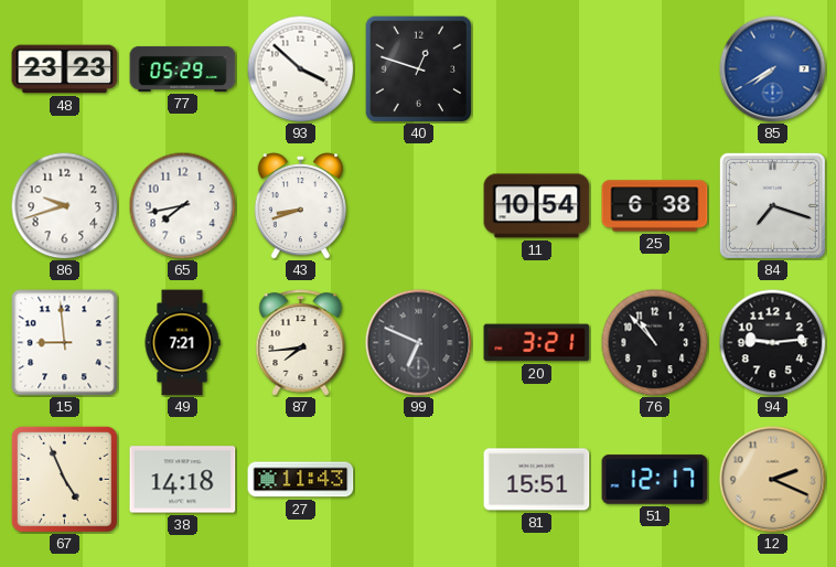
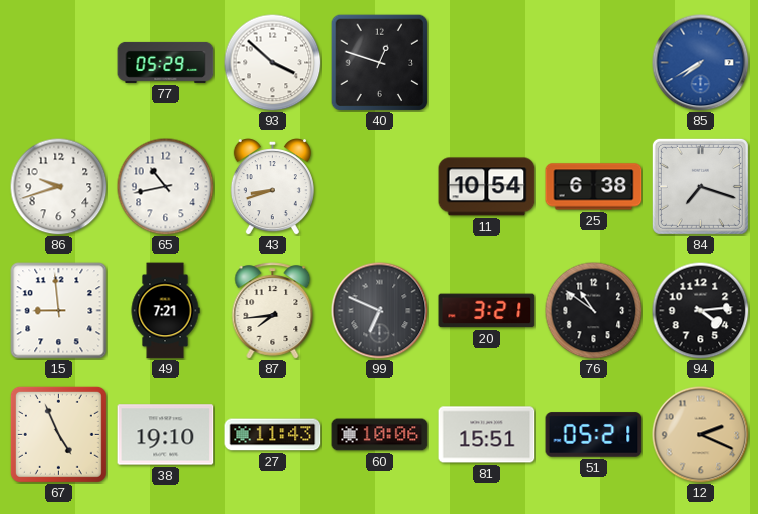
48: 23:23 -> none
65: 7:43 -> 10:43
76: 10:53 -> 10:51
94: 9:14 -> 4:14
38: 14:18 -> 19:10
60: none -> 10:06
51: 12:17 -> 05:21
